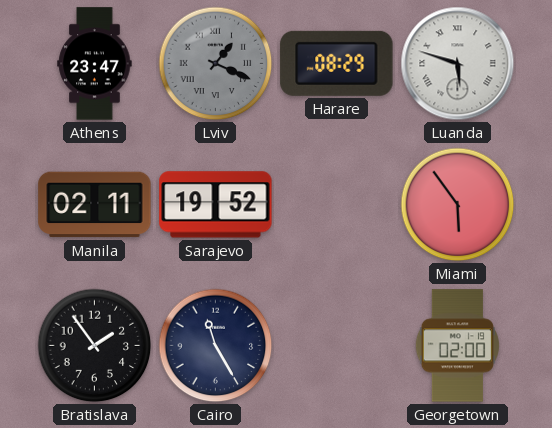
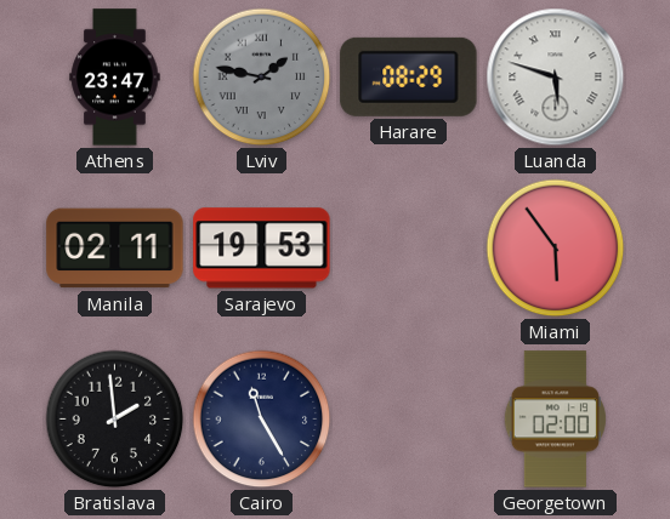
Lviv: 1:19 -> 1:47
Sarajevo: 19:52 -> 19:53
Bratislava: 1:54 -> 1:59
